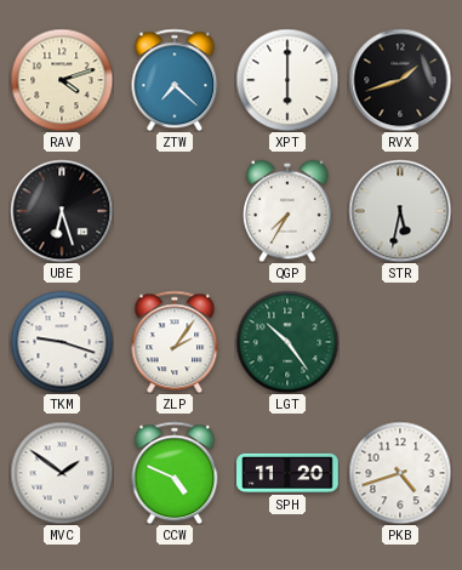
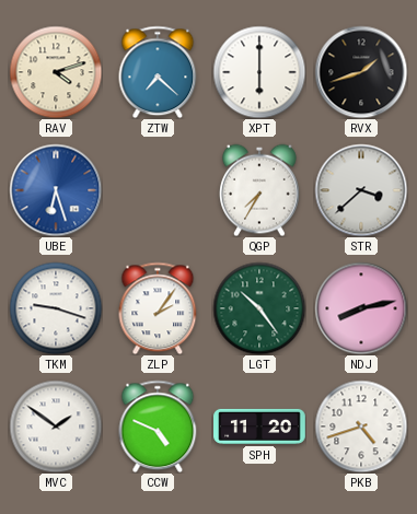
UBE dial: black -> blue
STR: 5:32 -> 3:38
NDJ: none -> 8:13
